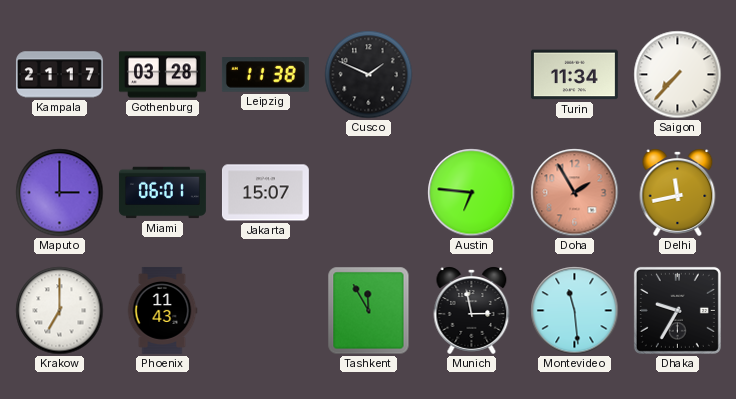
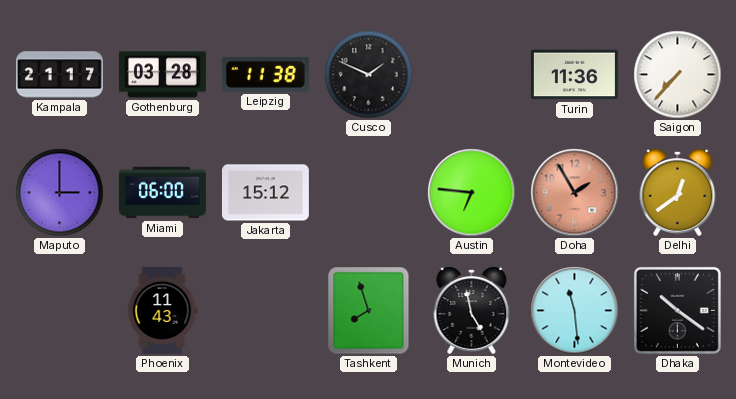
Turin: 11:34 -> 11:36
Miami: 06:01 -> 06:00
Jakarta: 15:07 -> 15:12
Delhi: 11:43 -> 12:39
Krakow: 7:00 -> none
Tashkent: 11:55 -> 7:57
Munich: 2:58 -> 4:58
Dhaka: 9:35 -> 10:21
